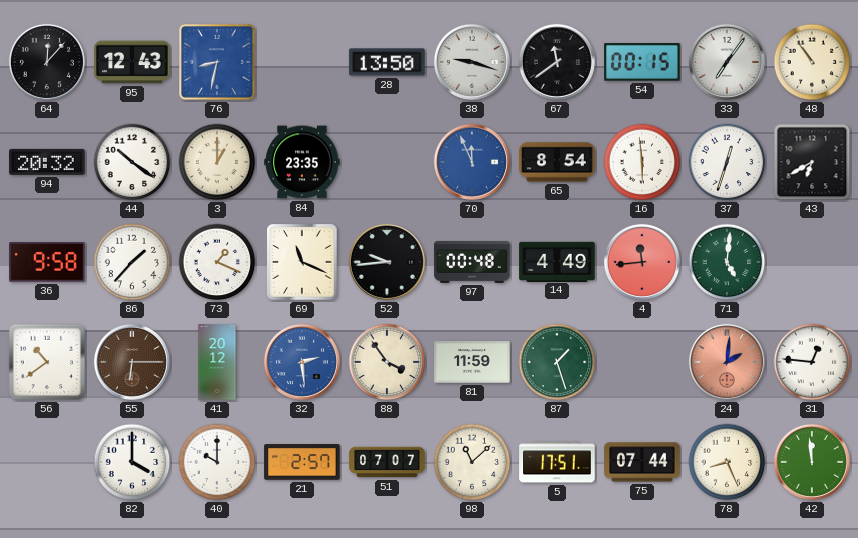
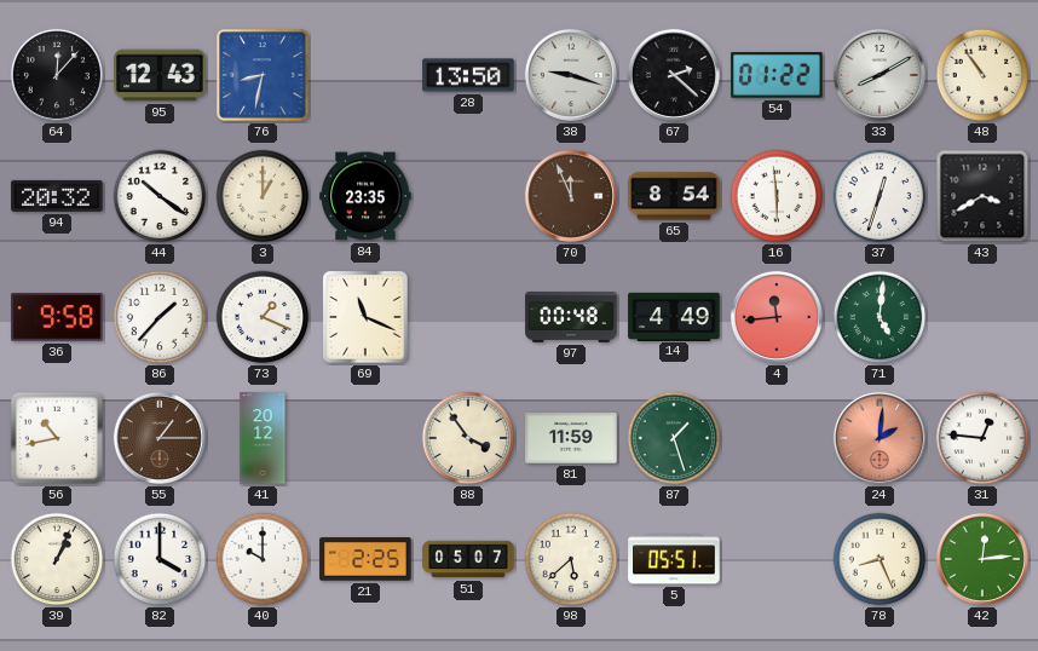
67: 11:39 -> 2:22
54: 00:15 -> 01:22
33: 7:06 -> 8:10
70 dial: blue -> brown
43: 6:40 -> 3:40
52: 9:44 -> none
56: 10:39 -> 10:43
55: 6:15 -> 1:15
32: 2:29 -> none
39: none -> 1:04
21: 2:57 -> 2:25
51: 07:07 -> 05:07
98: 11:08 -> 5:38
5: 17:51 -> 05:51
75: 07:44 -> none
42: 11:59 -> 12:14
